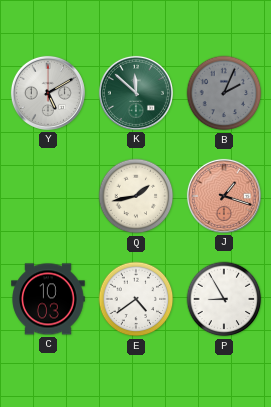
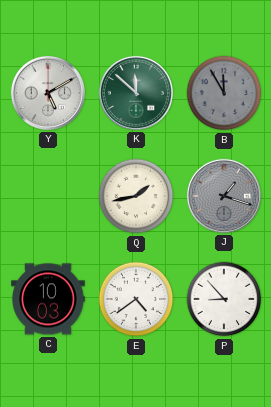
B: 2:04 -> 11:55
J dial: salmon -> grey
P: 8:55 -> 8:53
